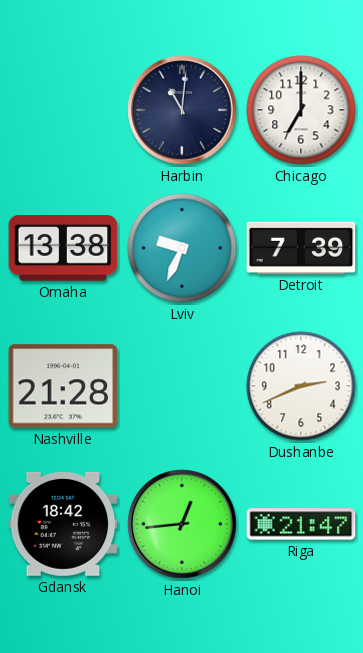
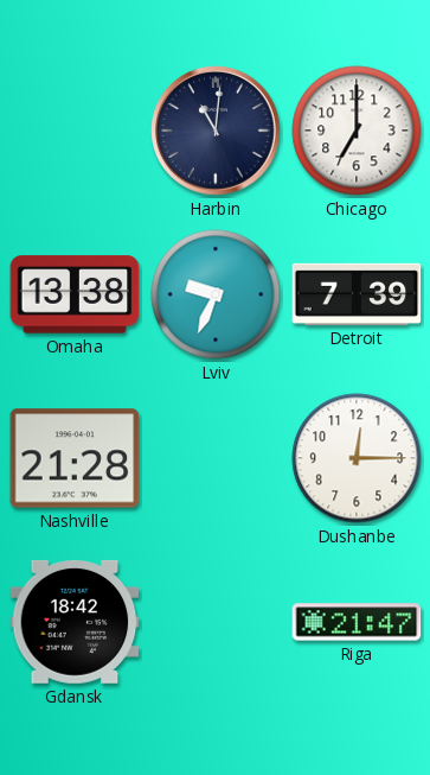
Dushanbe: 2:41 -> 12:15
Hanoi: 12:44 -> none
